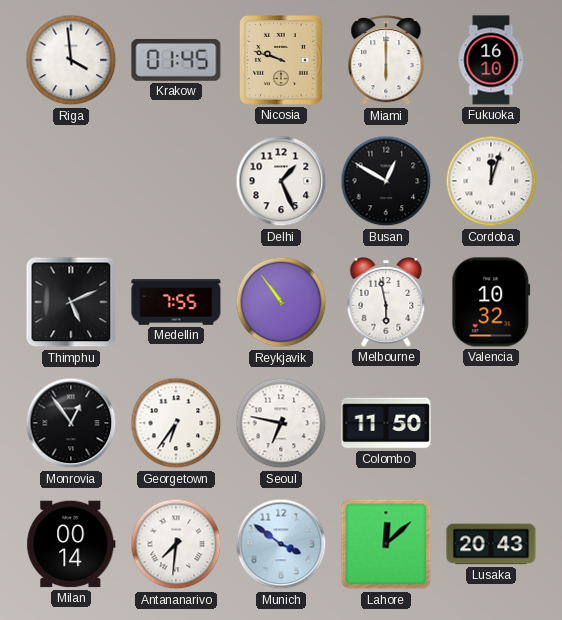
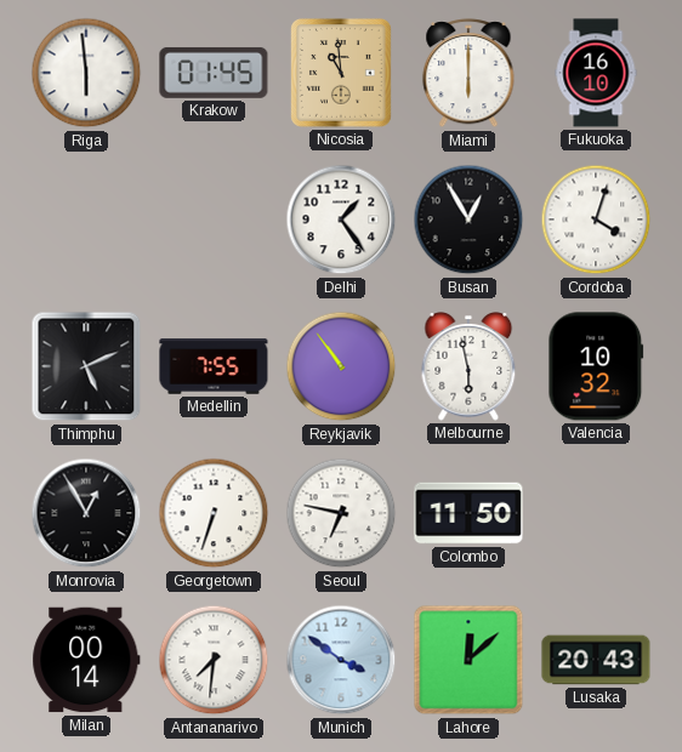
Riga: 3:59 -> 5:59
Nicosia: 9:48 -> 10:59
Delhi: 1:26 -> 1:24
Busan: 12:50 -> 12:55
Cordoba: 12:03 -> 4:03
Monrovia: 12:54 -> 12:55
Georgetown: 6:36 -> 6:33
